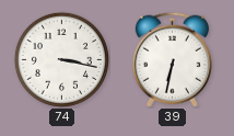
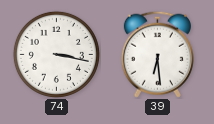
39: 6:32 -> 6:29
